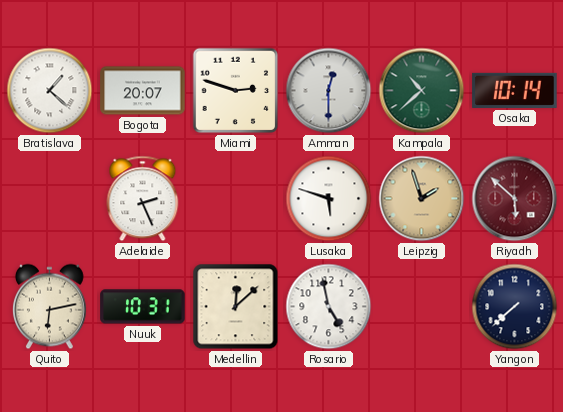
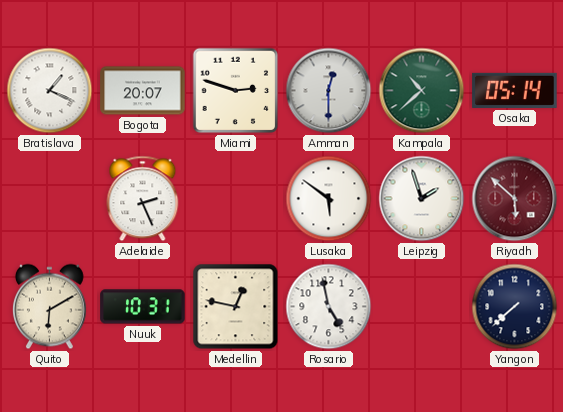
Bratislava: 1:22 -> 1:19
Osaka: 10:14 -> 05:14
Lusaka: 5:48 -> 5:51
Leipzig dial: champagne -> white
Quito: 6:13 -> 6:10
Medellin: 12:08 -> 12:47
